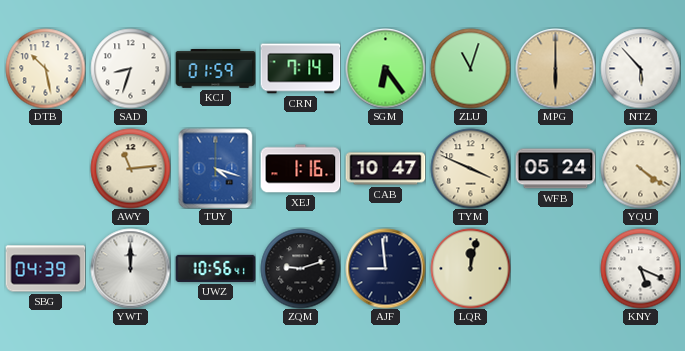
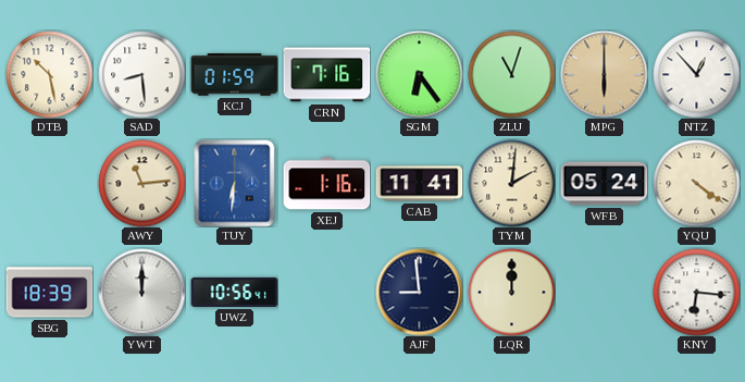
SAD: 8:33 -> 8:29
CRN: 7:14 -> 7:16
NTZ: 5:53 -> 12:53
TUY: 4:18 -> 6:31
CAB: 10:47 -> 11:41
TYM: 3:49 -> 2:01
SBG: 04:39 -> 18:39
ZQM: 9:12 -> none
LQR: 12:02 -> 12:00
KNY: 5:19 -> 6:16
